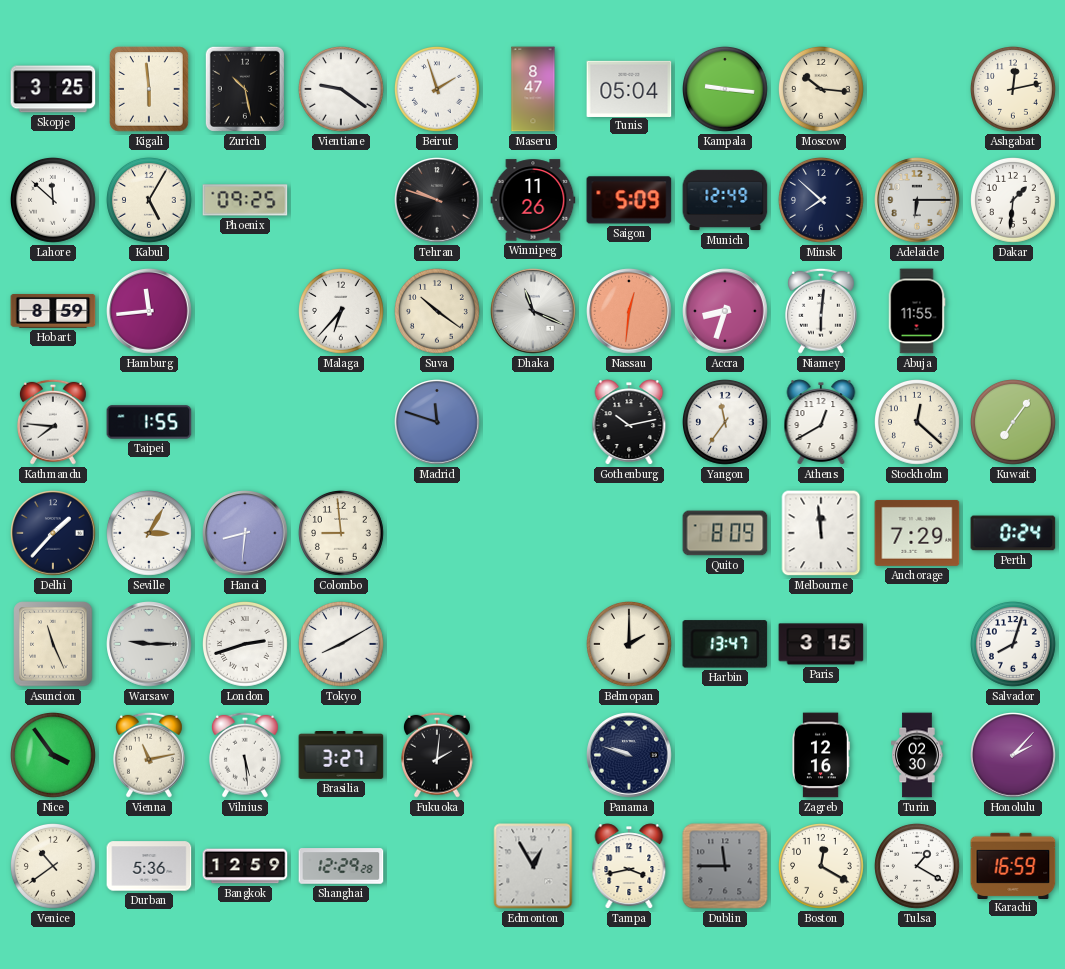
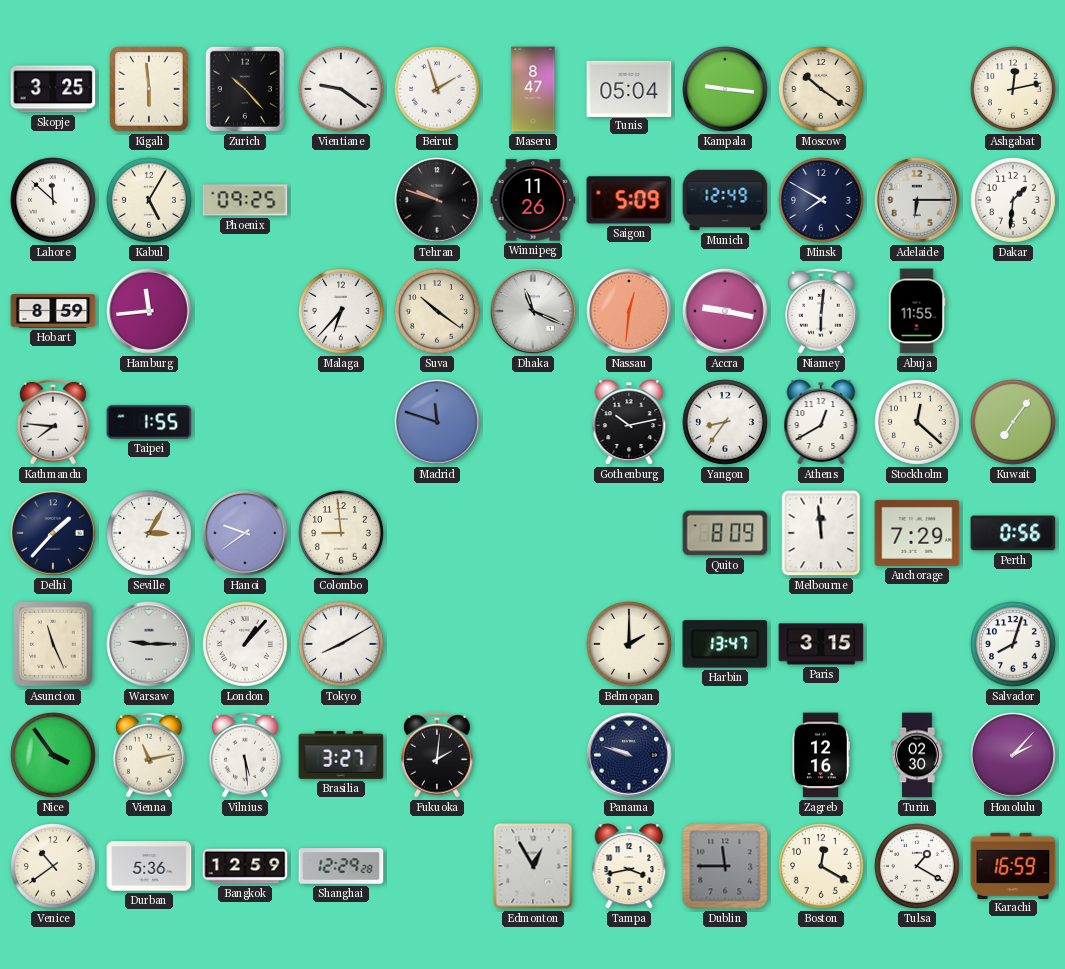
Zurich: 10:28 -> 10:23
Moscow: 10:16 -> 10:21
Minsk: 7:52 -> 7:50
Accra: 8:33 -> 9:17
Yangon: 11:36 -> 8:36
Hanoi: 8:31 -> 9:39
Perth: 0:24 -> 0:56
London: 2:42 -> 1:07
